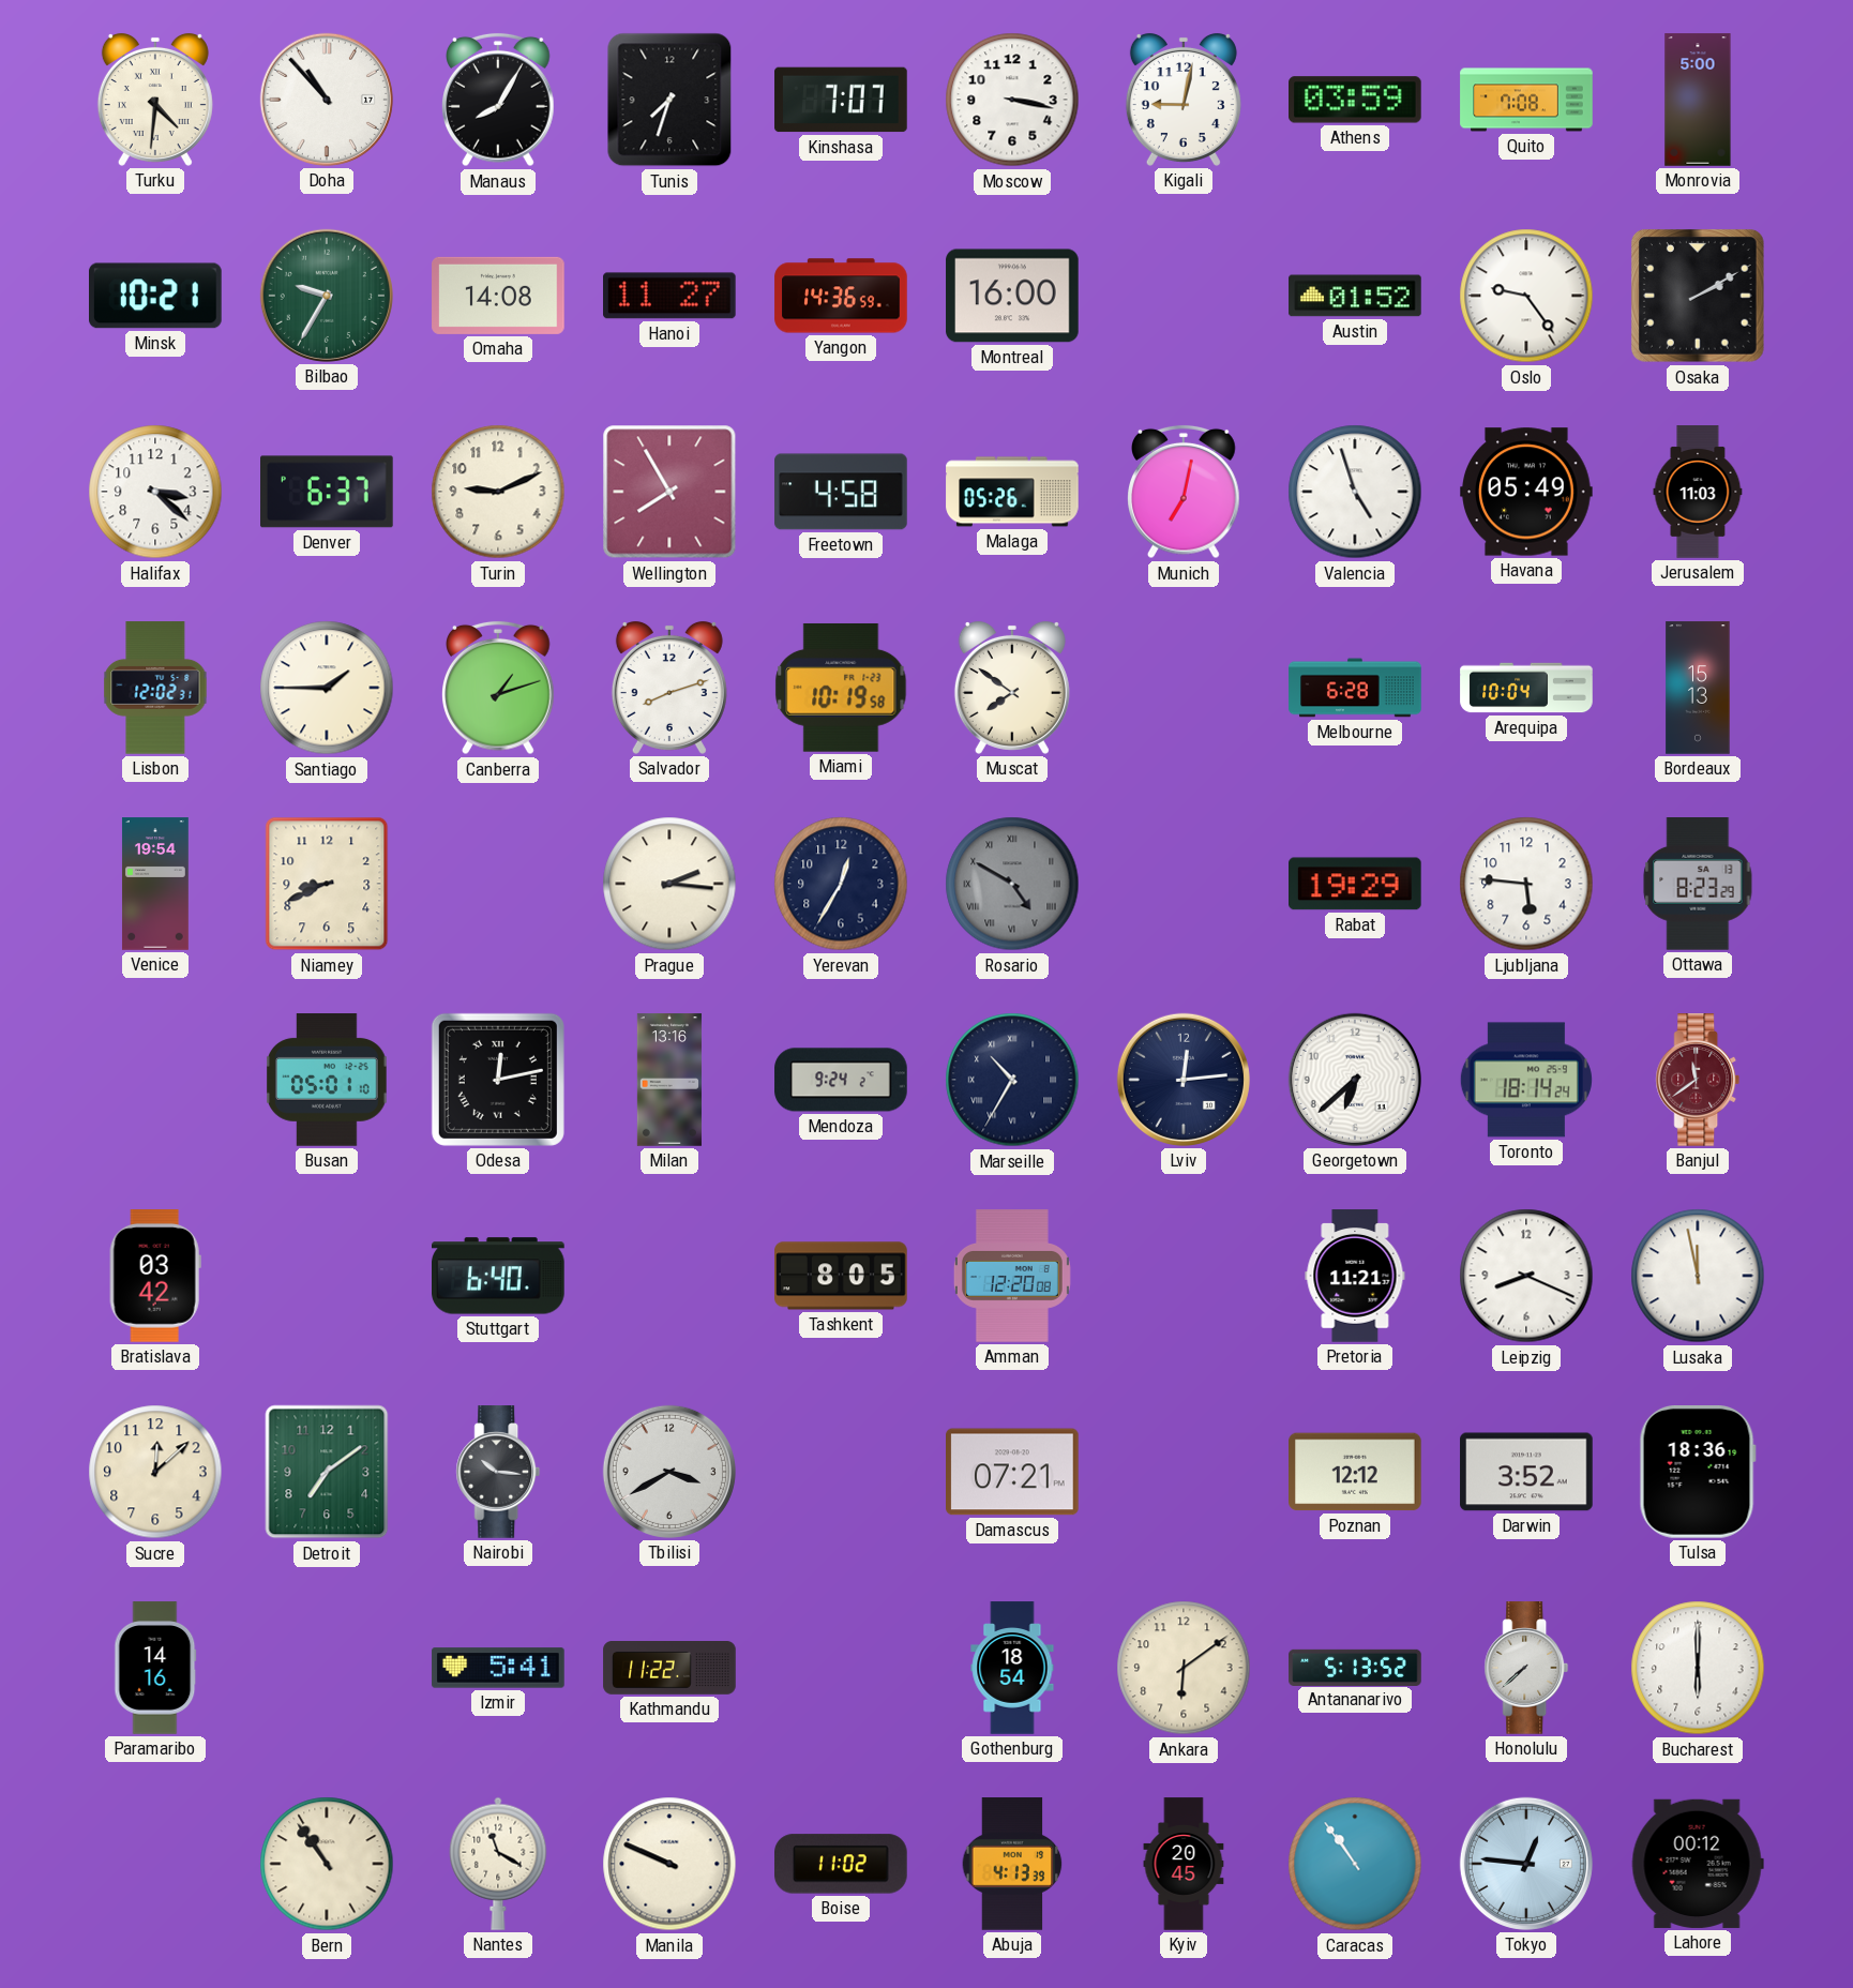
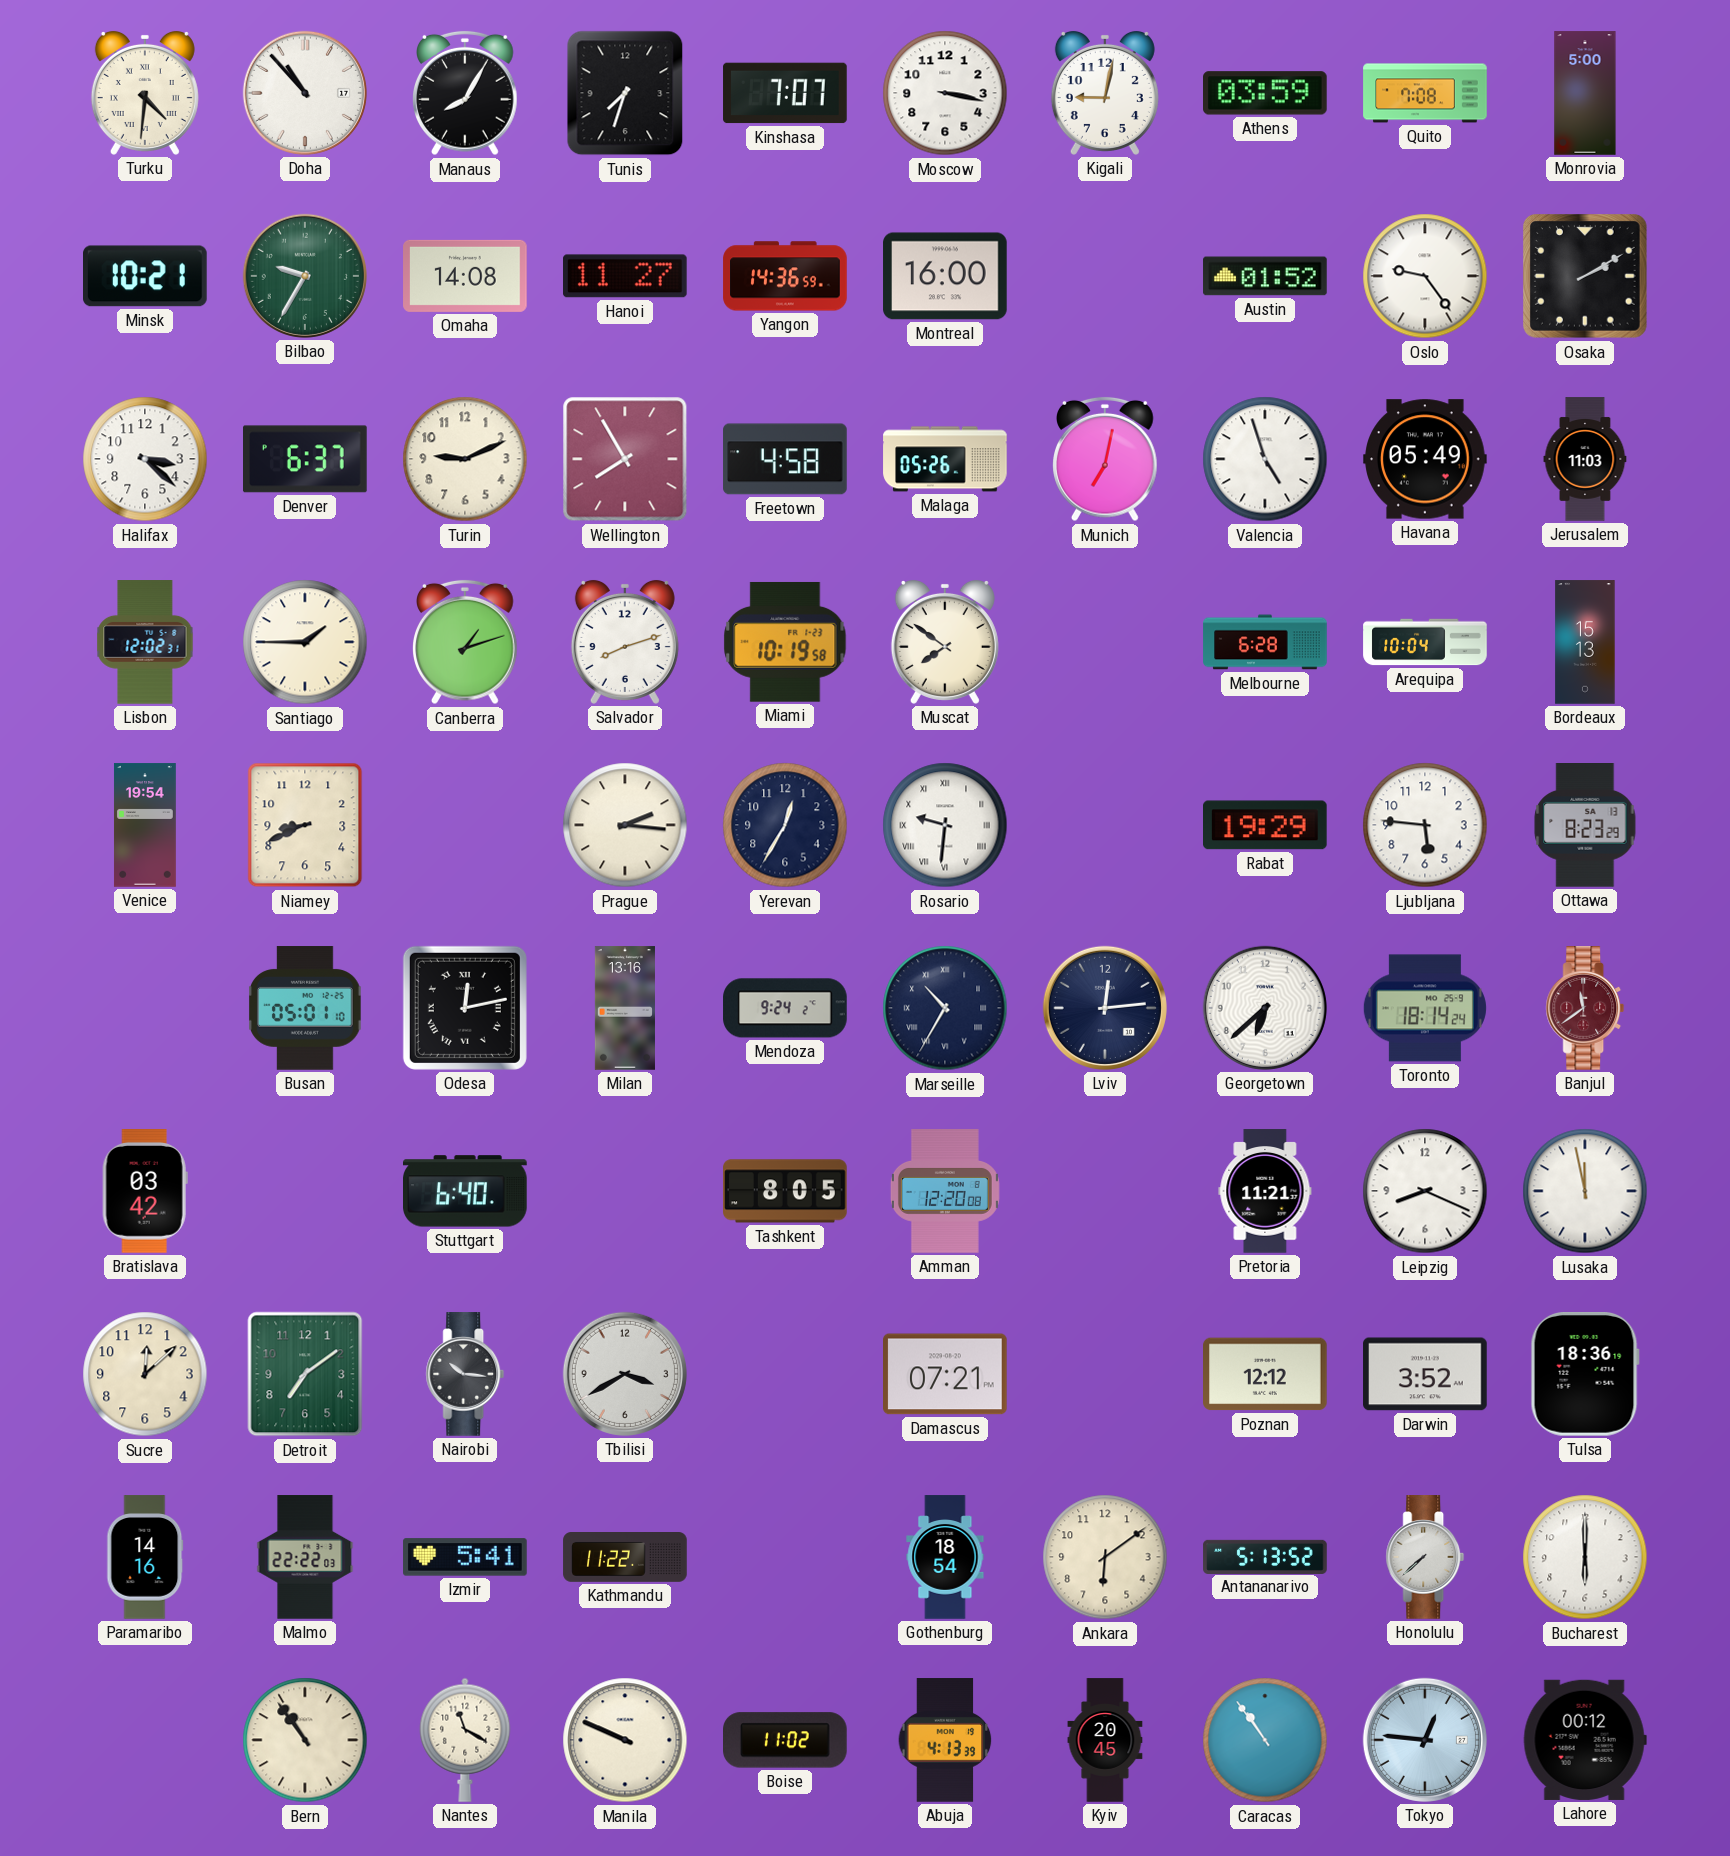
Rosario: 4:50 -> 9:31
Rosario dial: grey -> white
Malmo: none -> 22:22
